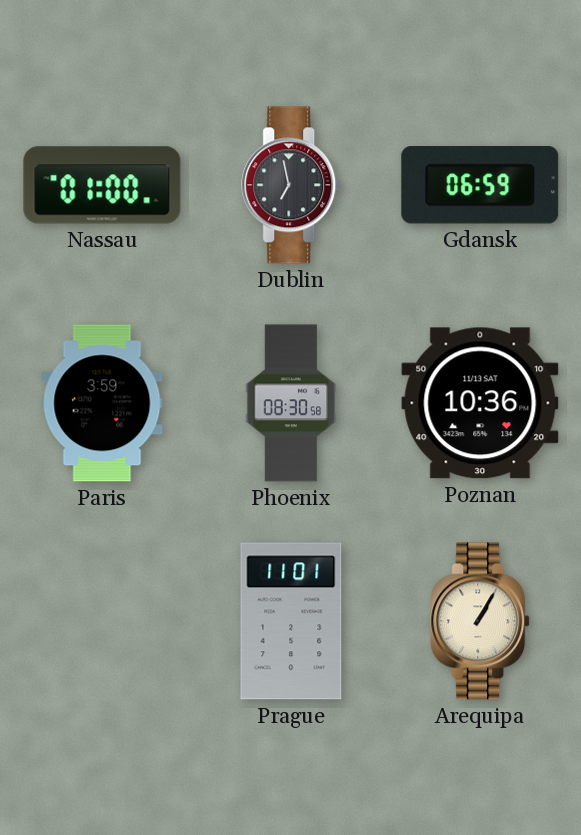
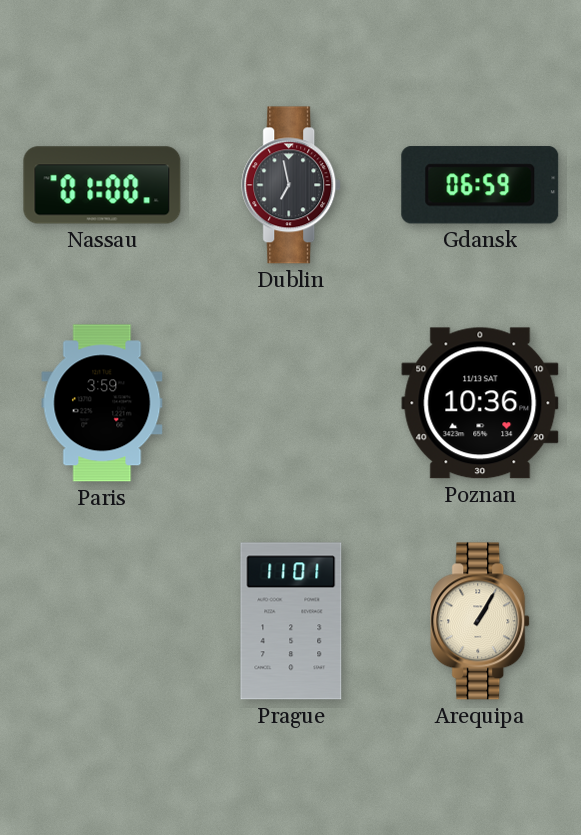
Phoenix: 08:30 -> none
